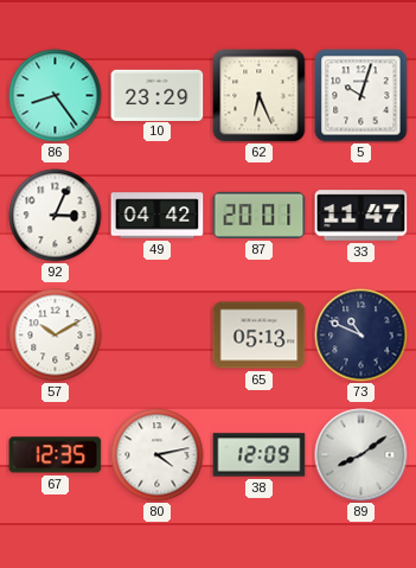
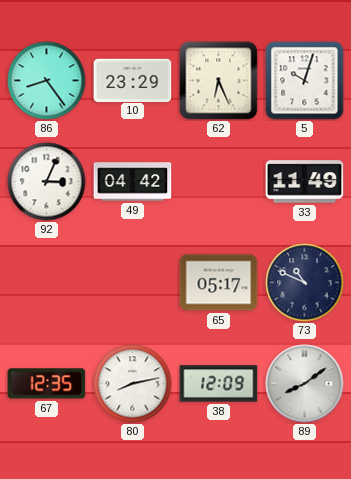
87: 20:01 -> none
33: 11:47 -> 11:49
57: 10:10 -> none
65: 05:13 -> 05:17
80: 4:13 -> 8:13
